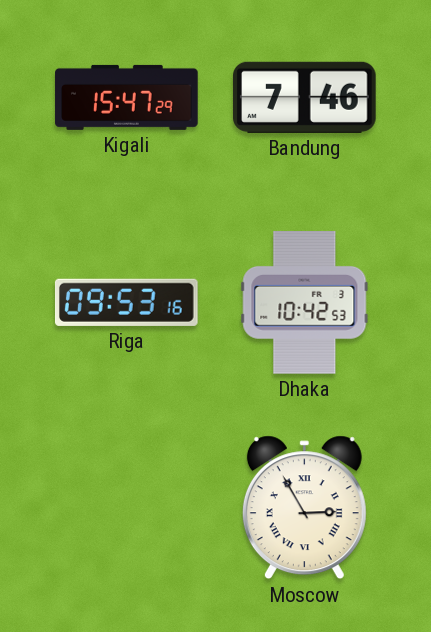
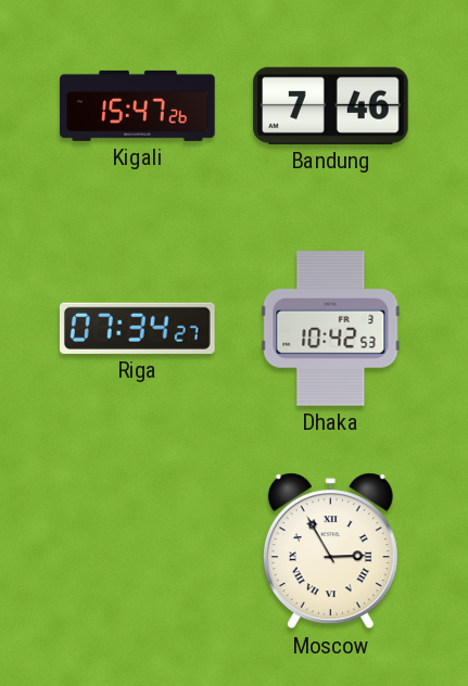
Kigali: 15:47:29 -> 15:47:26
Riga: 09:53 -> 07:34
